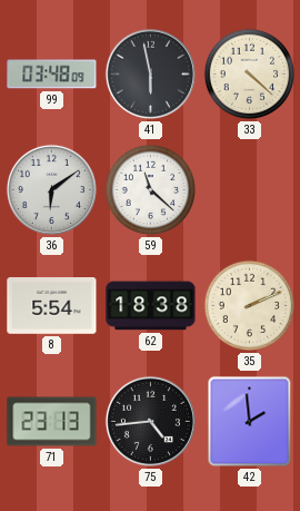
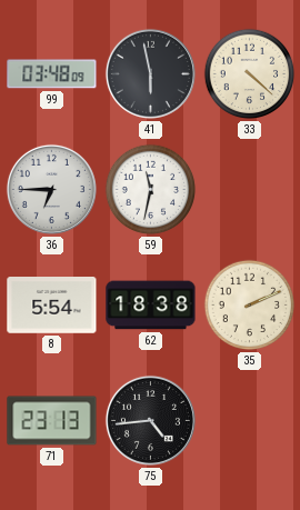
36: 6:09 -> 6:45
59: 11:22 -> 11:32
42: 1:59 -> none
